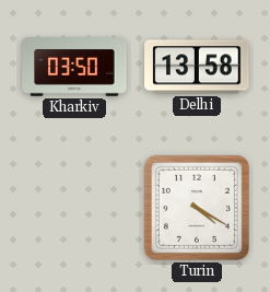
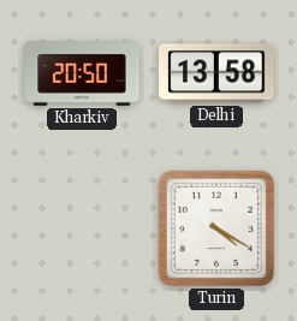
Kharkiv: 03:50 -> 20:50
